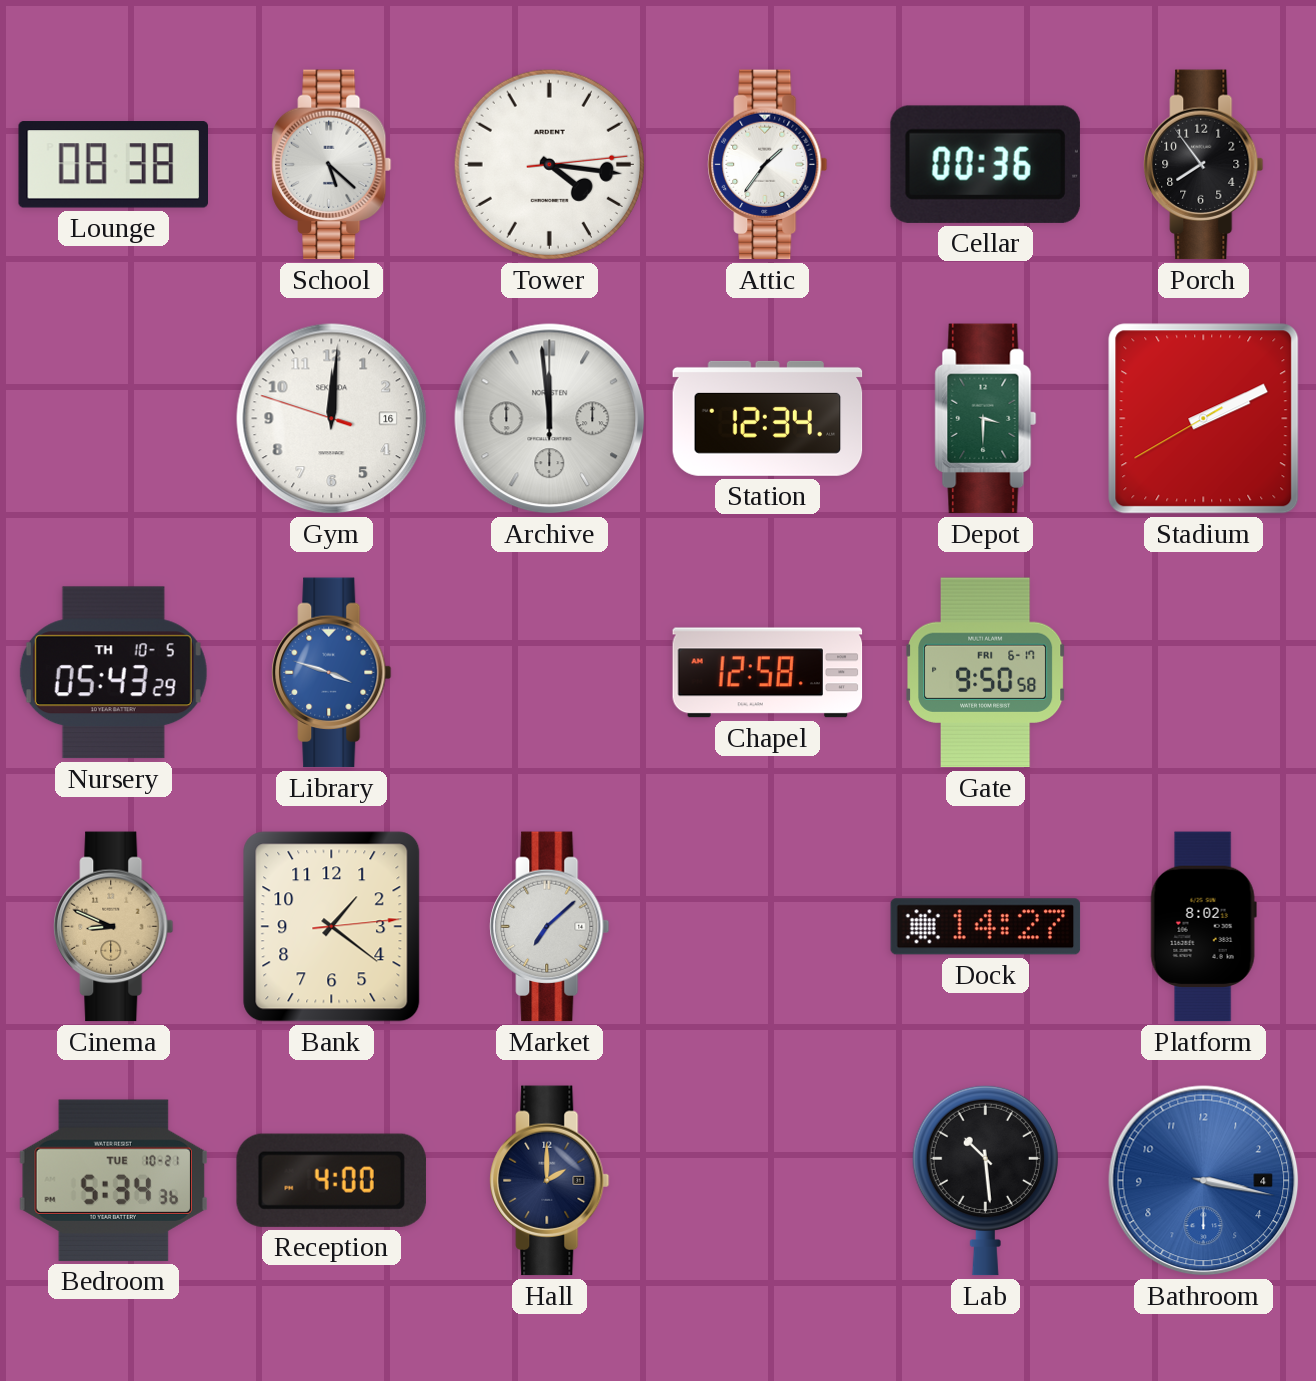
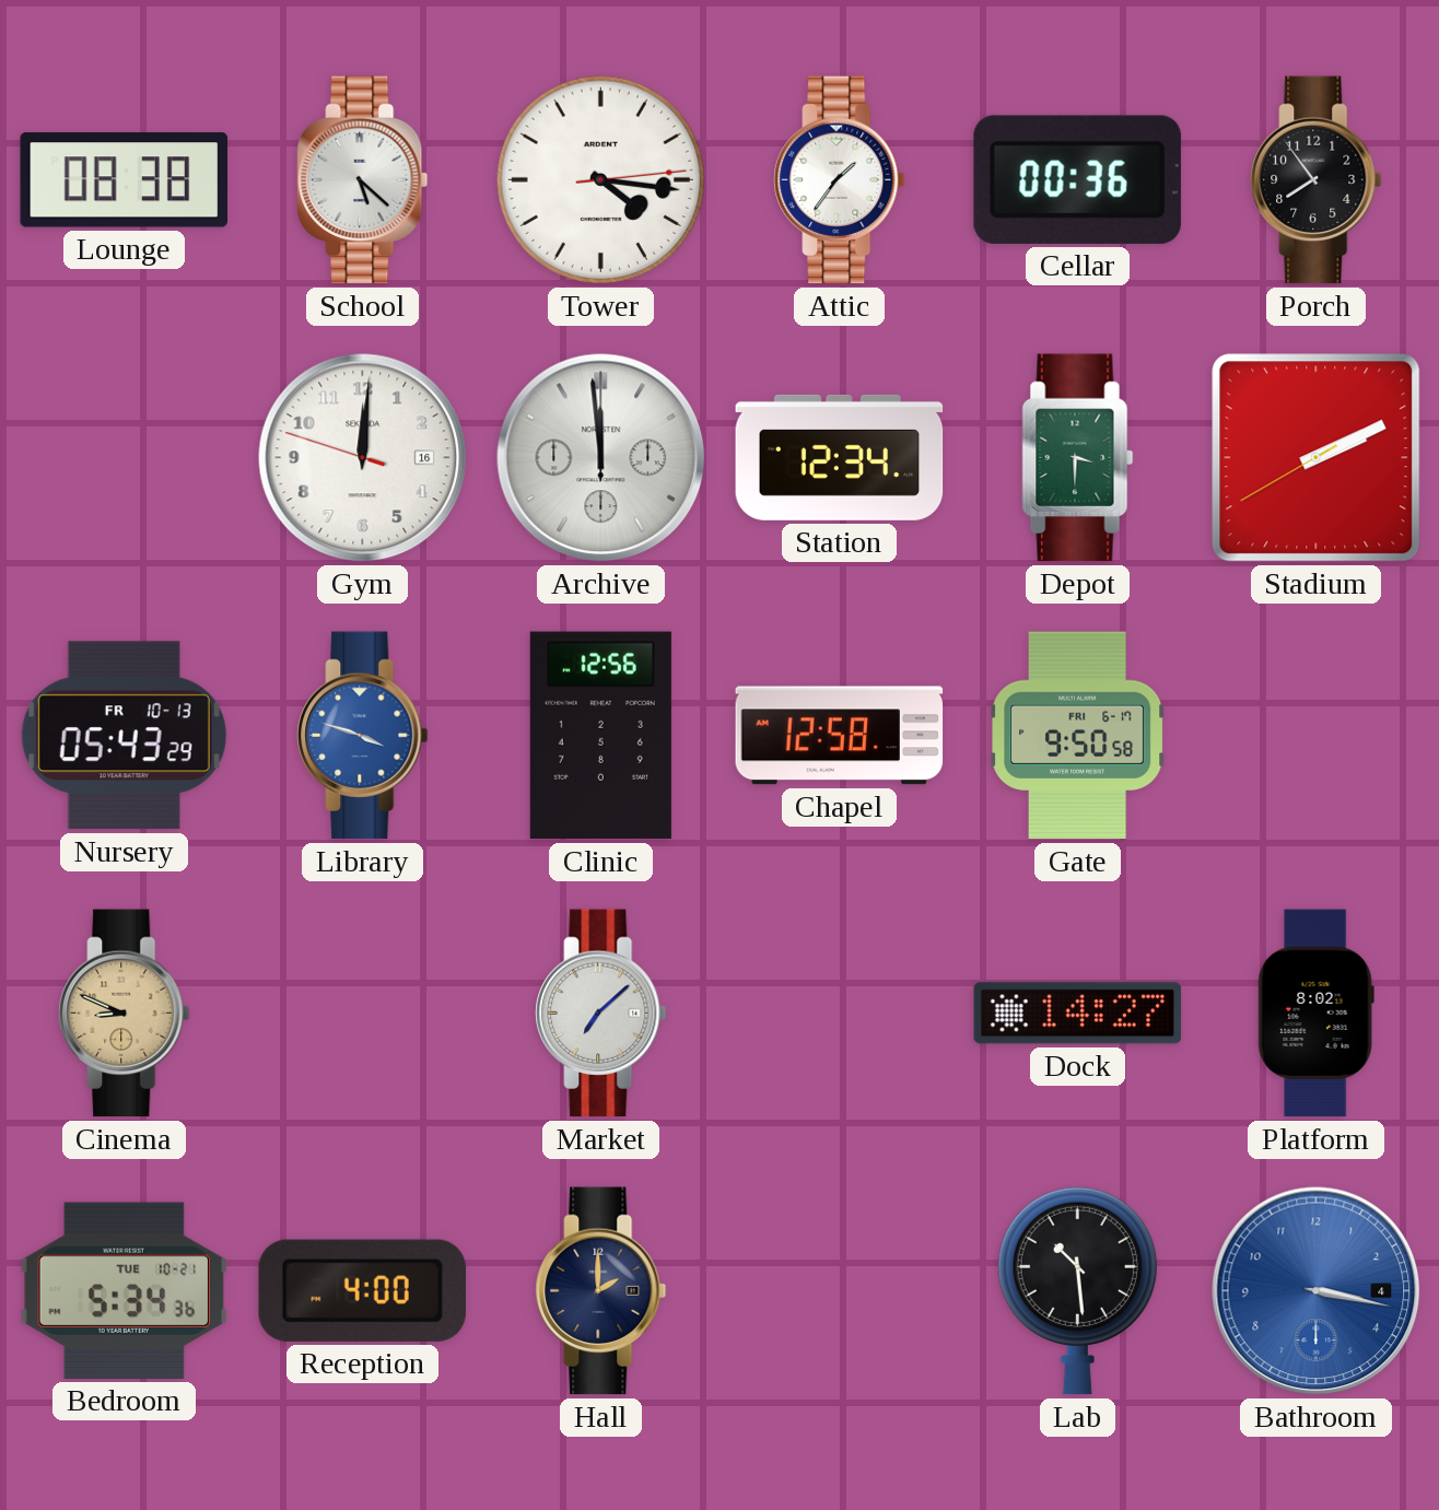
Nursery date: TH 10-5 -> FR 10-13
Clinic: none -> 12:56
Bank: 1:21 -> none
